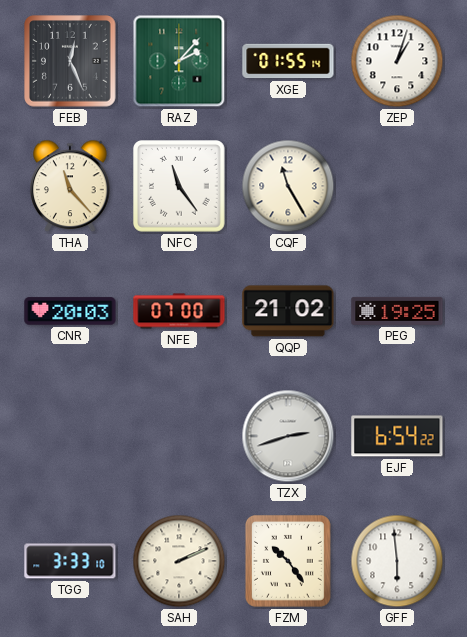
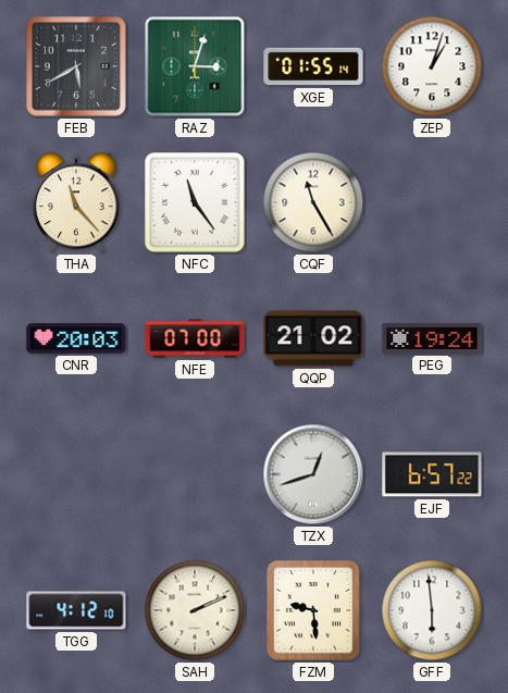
FEB: 12:26 -> 5:40
RAZ: 2:07 -> 3:03
PEG: 19:25 -> 19:24
TZX: 2:42 -> 12:42
EJF: 6:54 -> 6:57
TGG: 3:33 -> 4:12
FZM: 10:24 -> 9:29
